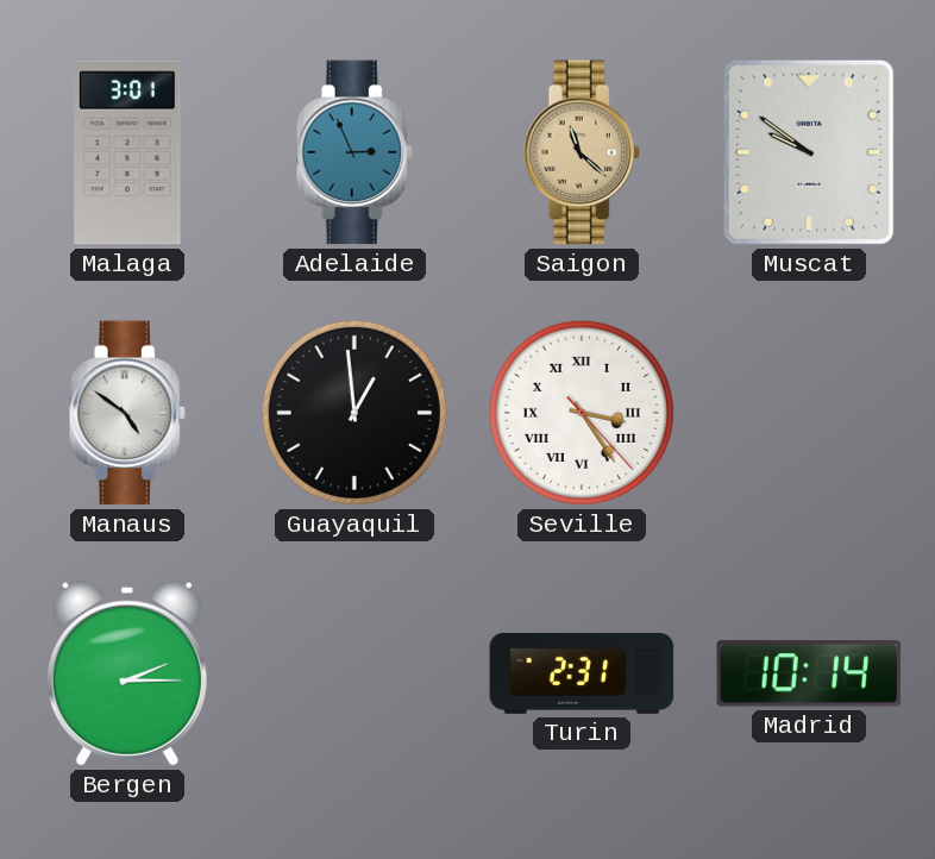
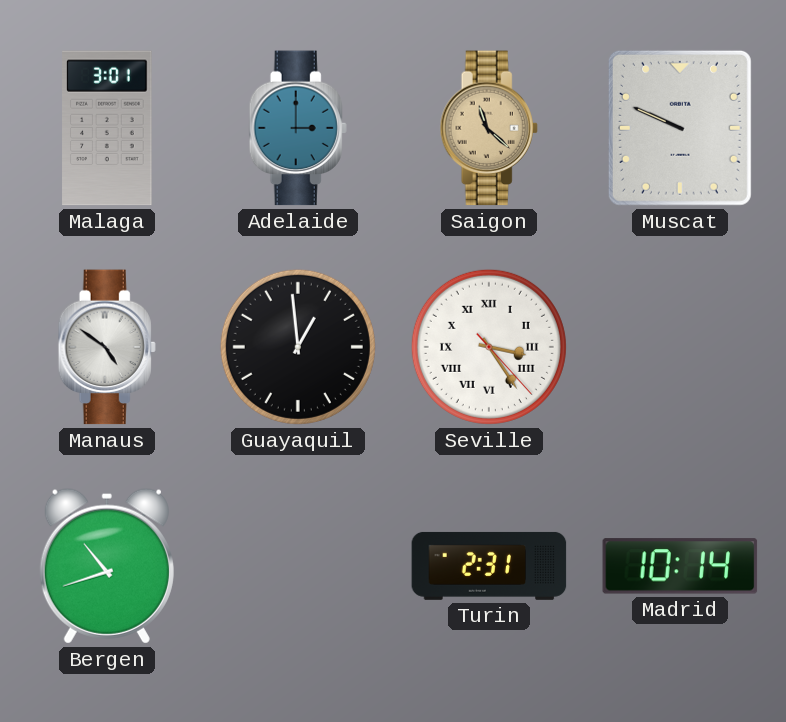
Adelaide: 2:56 -> 3:00
Muscat: 9:51 -> 9:49
Bergen: 2:15 -> 10:42
